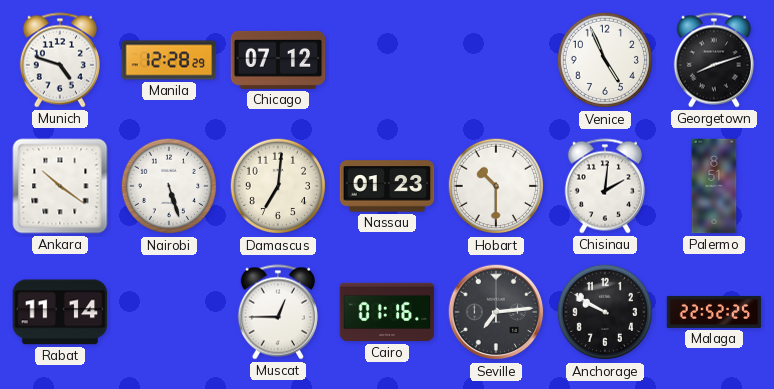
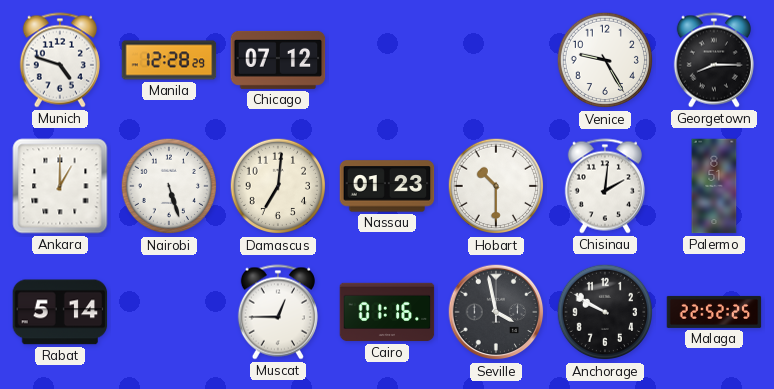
Venice: 4:56 -> 9:25
Georgetown: 8:12 -> 8:15
Ankara: 10:21 -> 1:00
Rabat: 11:14 -> 5:14
Seville: 7:14 -> 3:58
